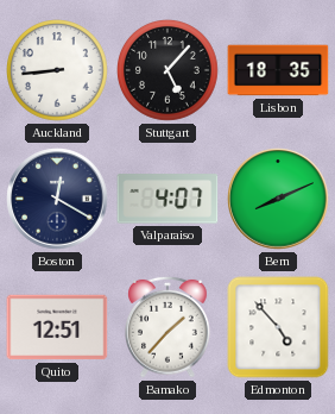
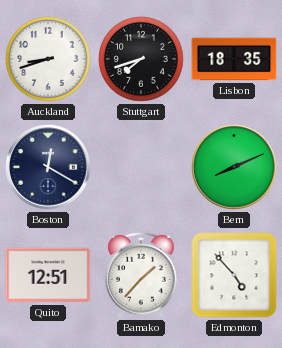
Auckland: 8:44 -> 8:42
Stuttgart: 5:07 -> 7:42
Valparaiso: 4:07 -> none
